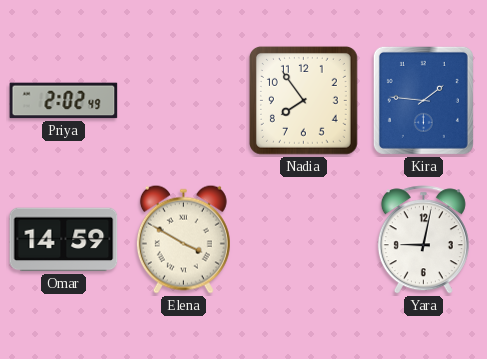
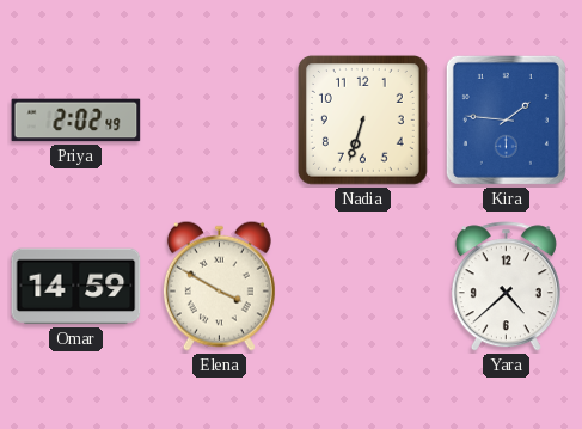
Nadia: 7:54 -> 6:33
Yara: 9:02 -> 4:38
